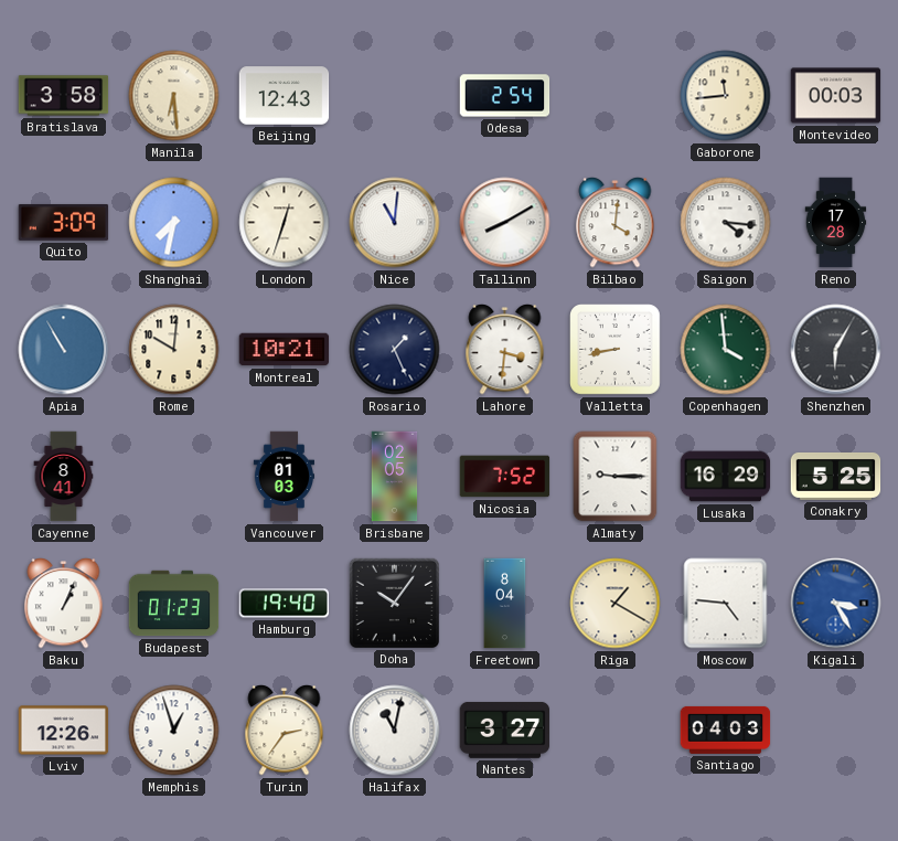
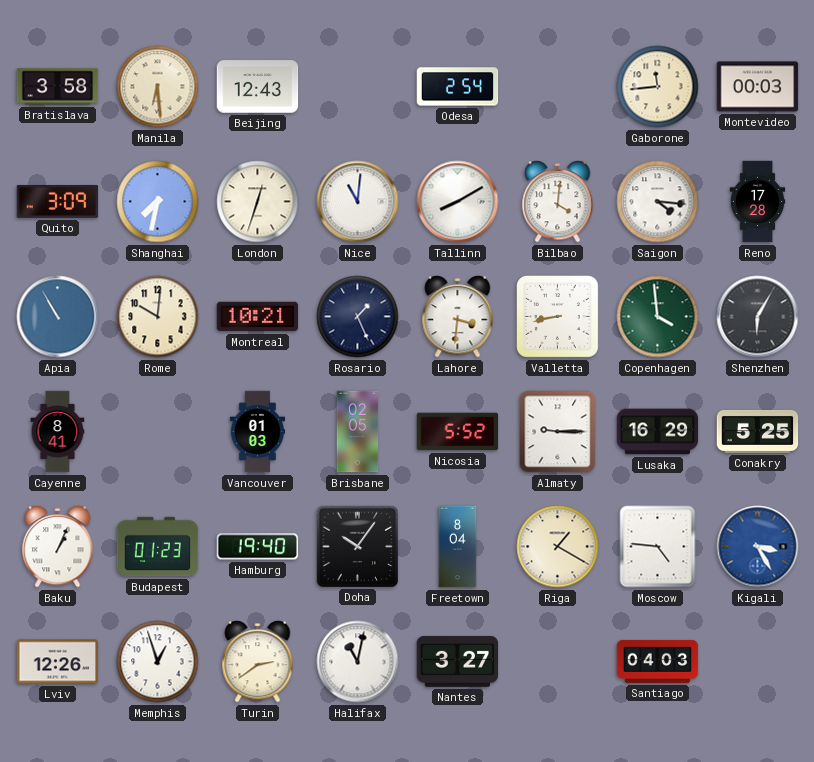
Nicosia: 7:52 -> 5:52
Turin: 2:36 -> 2:39
